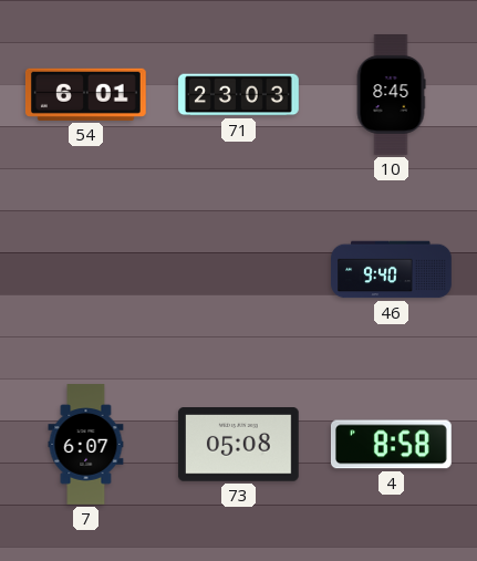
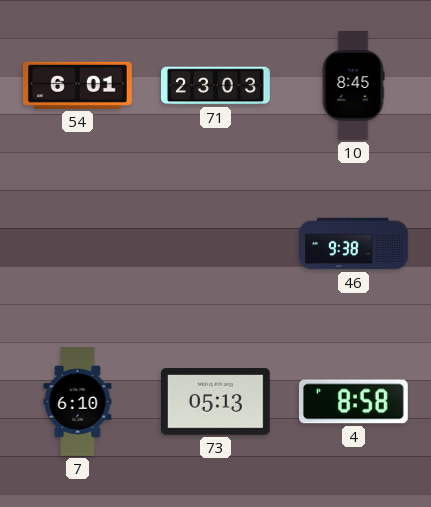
46: 9:40 -> 9:38
7: 6:07 -> 6:10
73: 05:08 -> 05:13
